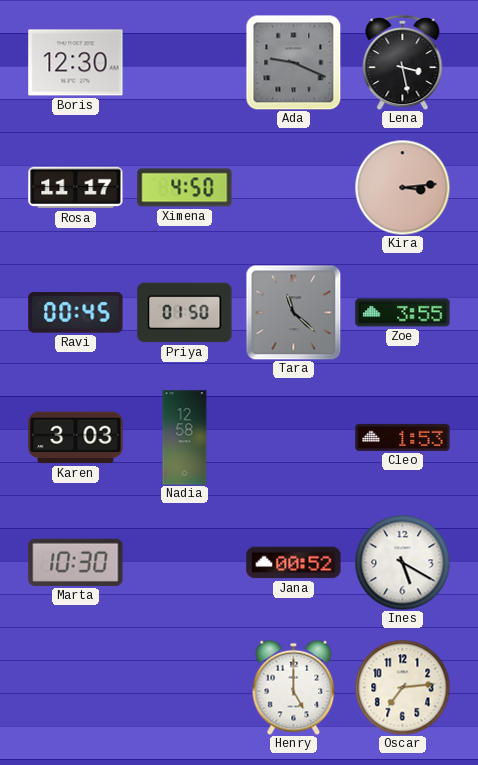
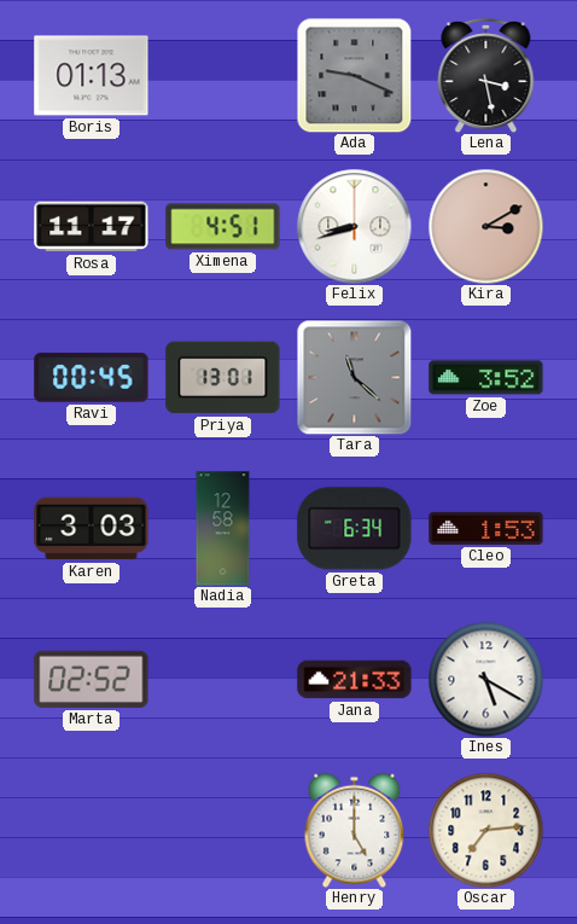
Boris: 12:30 -> 01:13
Ximena: 4:50 -> 4:51
Felix: none -> 8:42
Kira: 3:14 -> 3:10
Priya: 01:50 -> 13:01
Zoe: 3:55 -> 3:52
Greta: none -> 6:34
Marta: 10:30 -> 02:52
Jana: 00:52 -> 21:33
